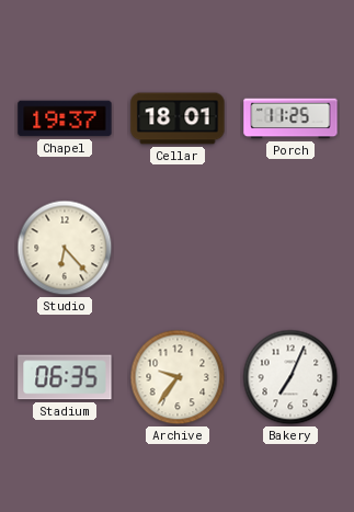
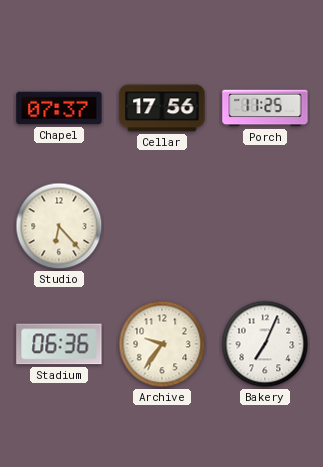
Chapel: 19:37 -> 07:37
Cellar: 18:01 -> 17:56
Stadium: 06:35 -> 06:36
